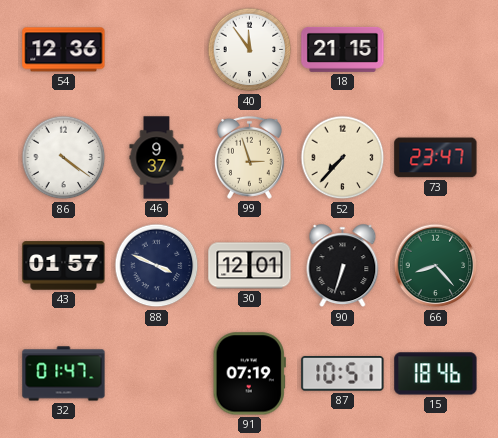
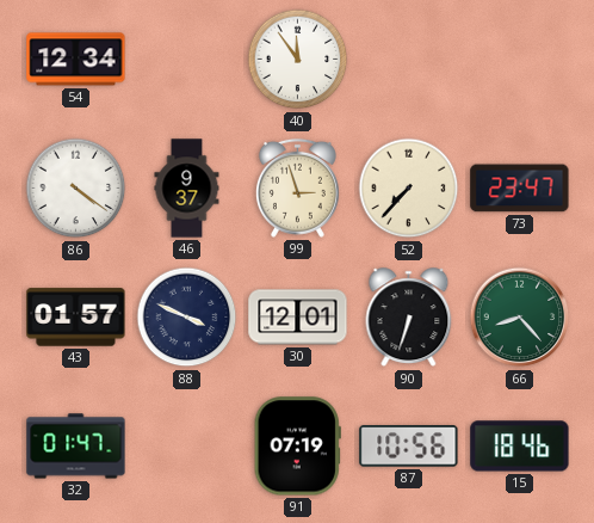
54: 12:36 -> 12:34
18: 21:15 -> none
87: 10:51 -> 10:56
